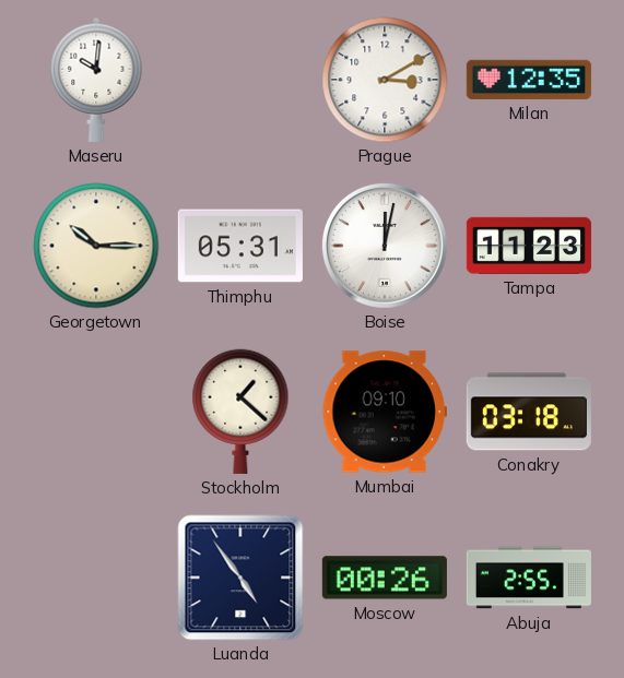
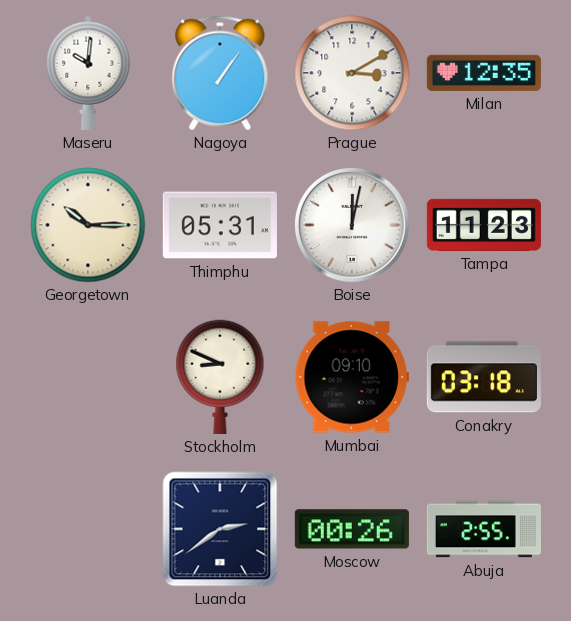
Nagoya: none -> 1:06
Stockholm: 1:22 -> 8:49
Luanda: 4:54 -> 2:39
